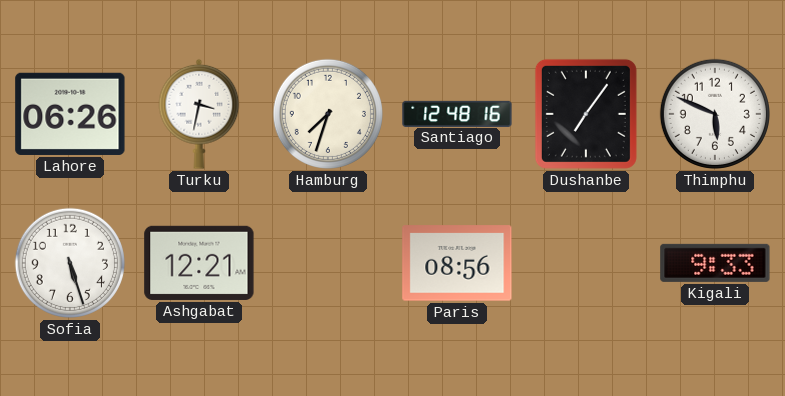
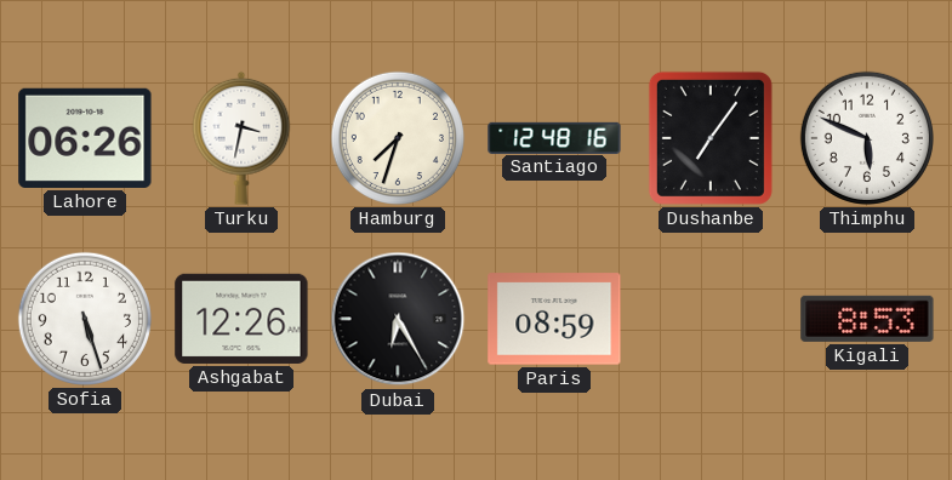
Ashgabat: 12:21 -> 12:26
Dubai: none -> 6:25
Paris: 08:56 -> 08:59
Kigali: 9:33 -> 8:53
